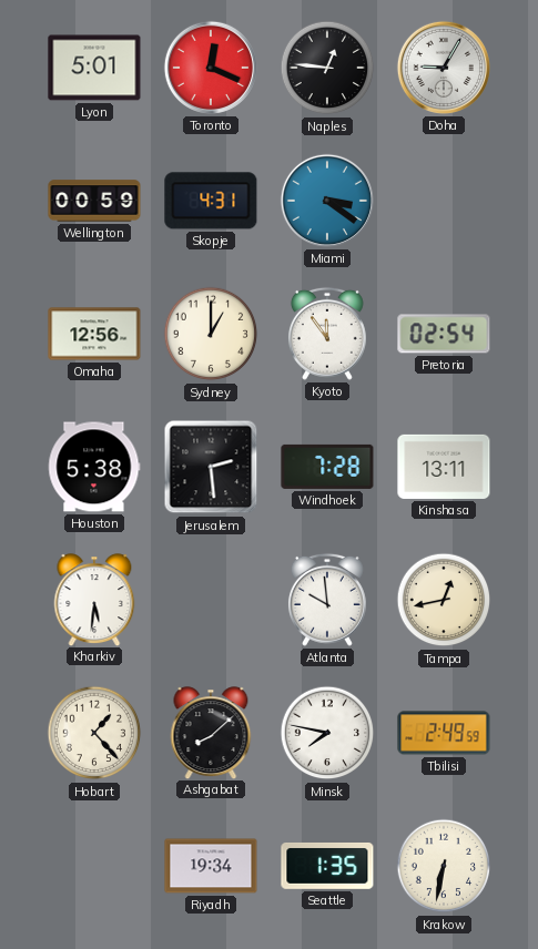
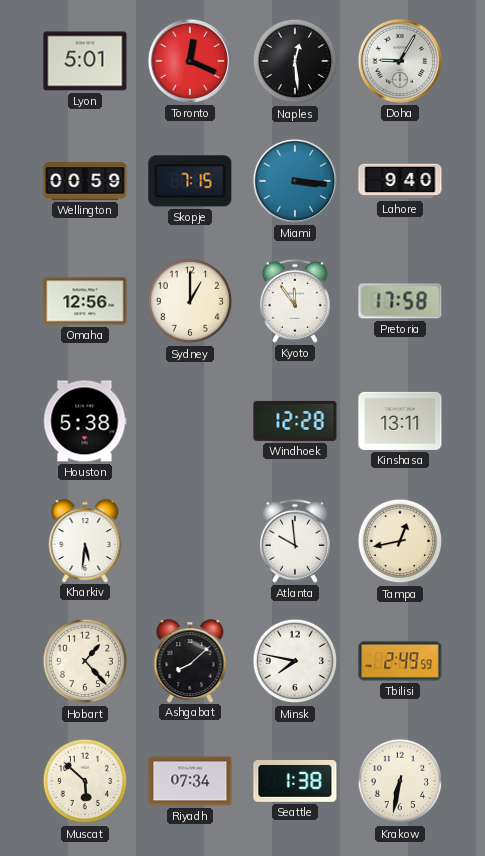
Naples: 12:46 -> 12:29
Skopje: 4:31 -> 7:15
Miami: 3:21 -> 3:16
Lahore: none -> 9:40
Pretoria: 02:54 -> 17:58
Jerusalem: 2:29 -> none
Windhoek: 7:28 -> 12:28
Muscat: none -> 5:52
Riyadh: 19:34 -> 07:34
Seattle: 1:35 -> 1:38
